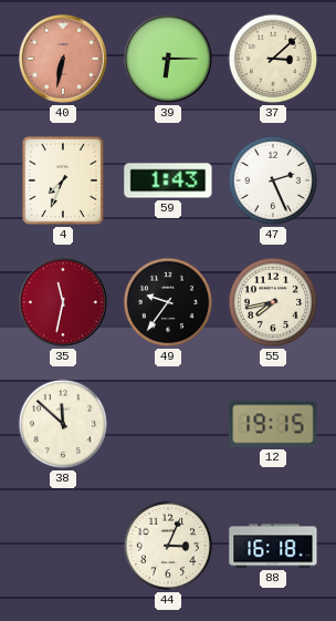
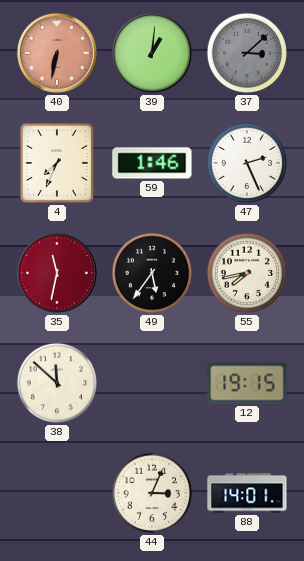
39: 6:15 -> 1:01
37 dial: cream -> grey
59: 1:43 -> 1:46
49: 9:36 -> 5:36
88: 16:18 -> 14:01
